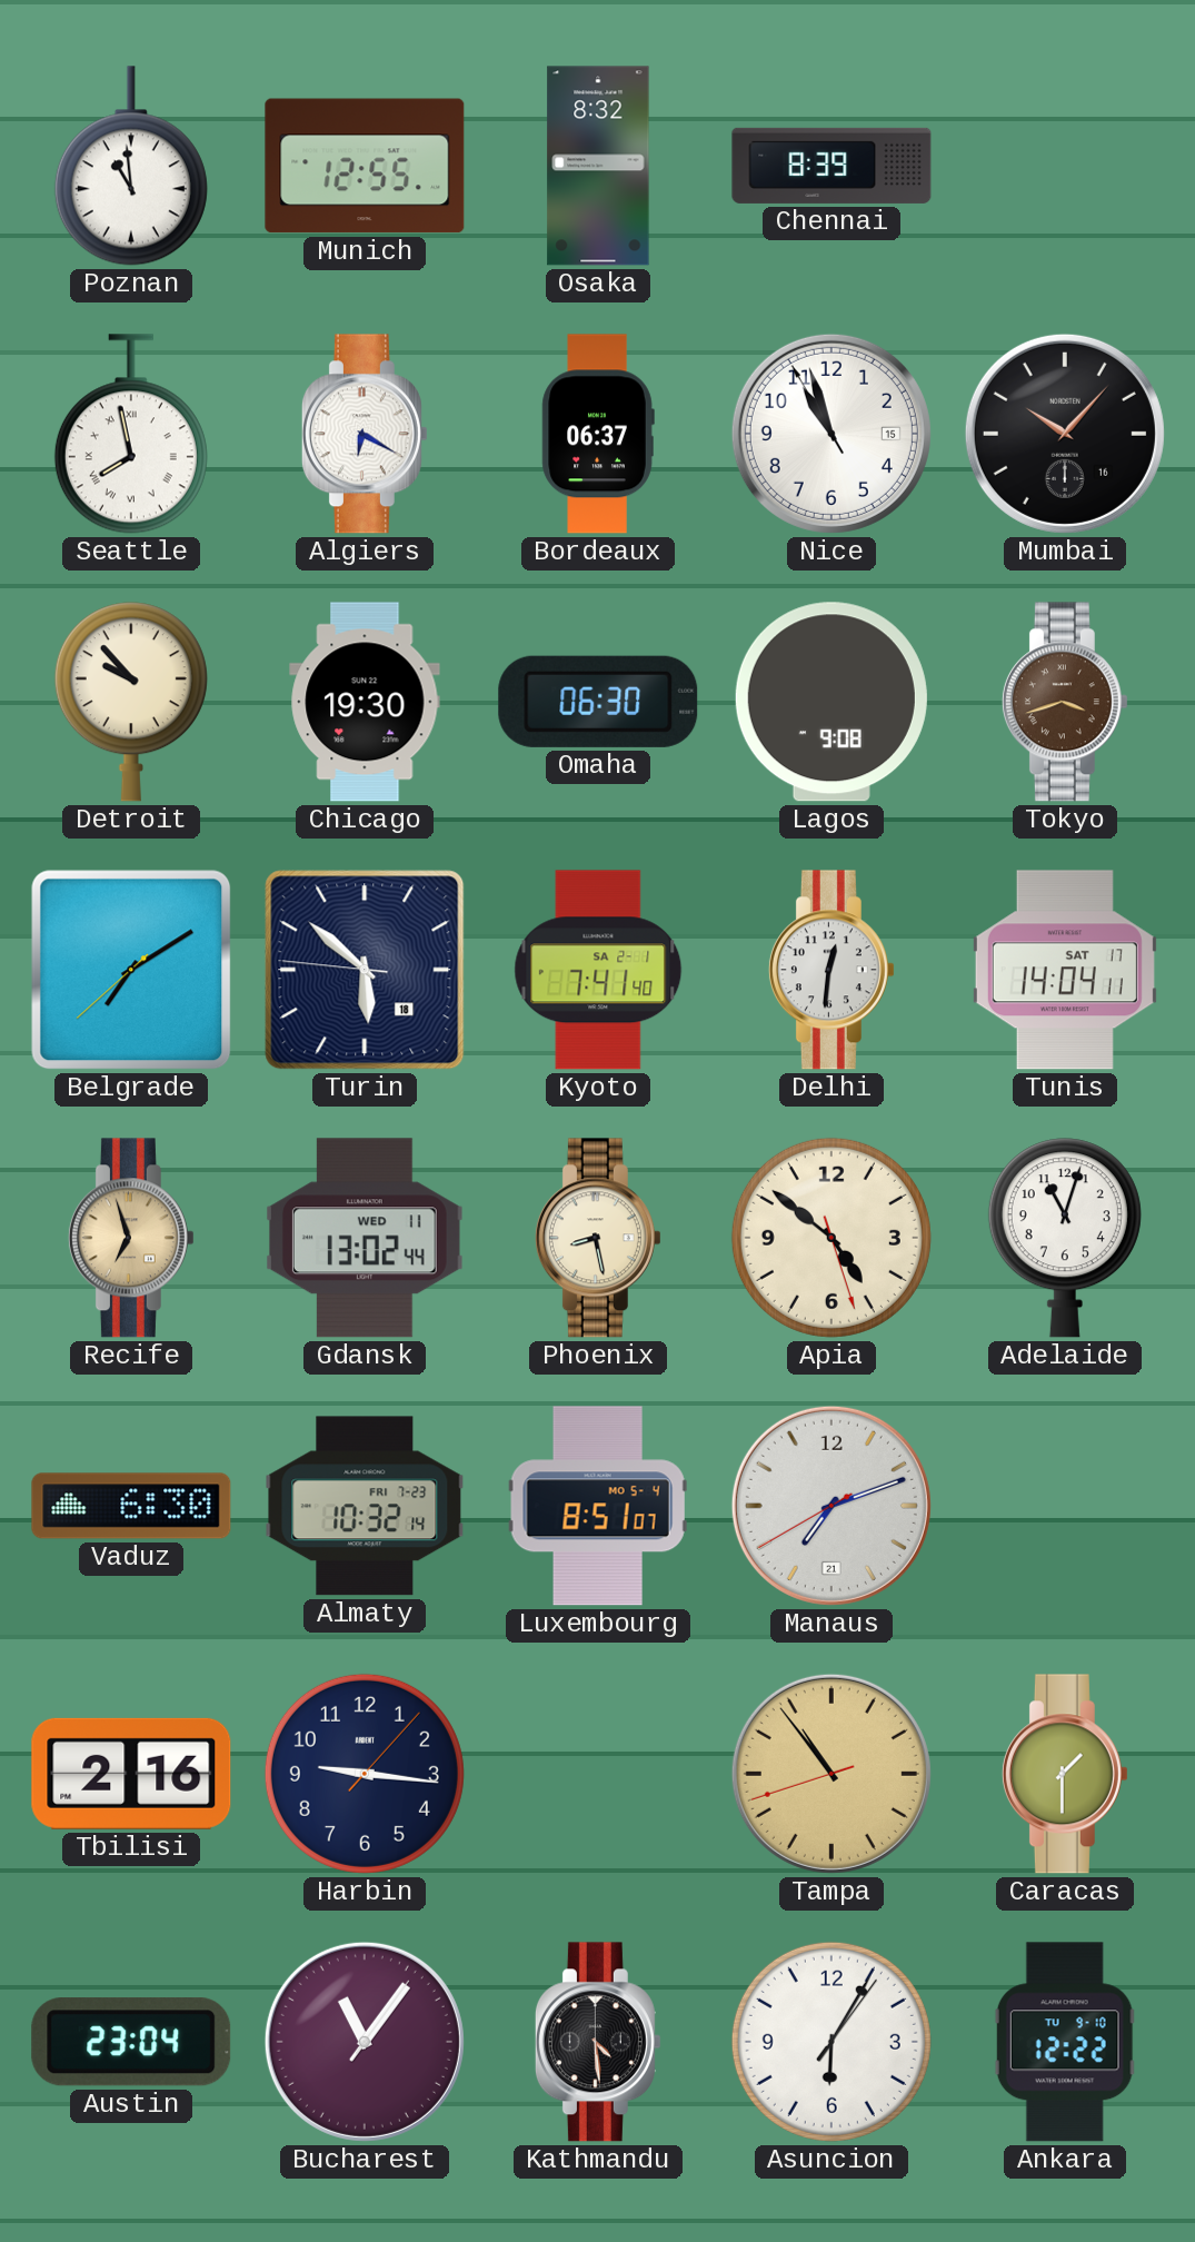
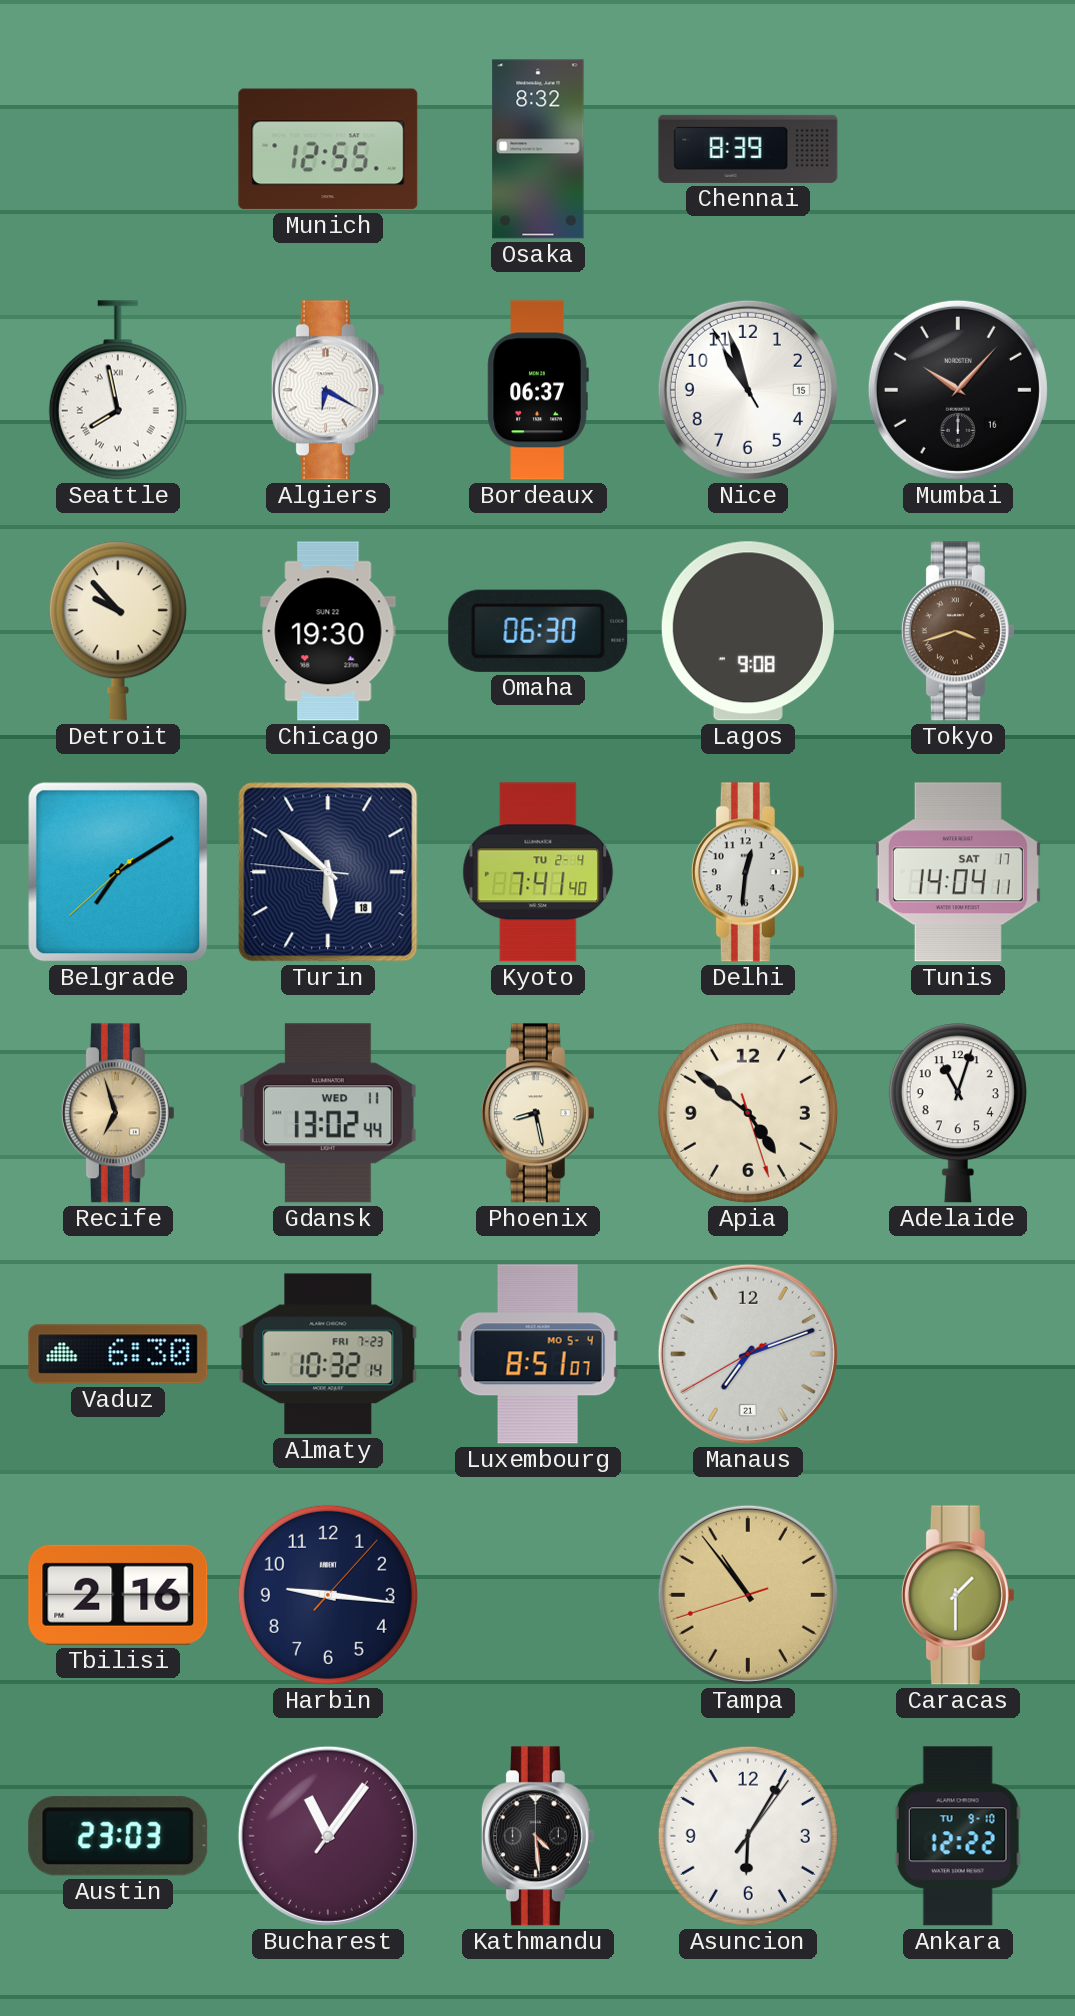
Poznan: 10:59 -> none
Kyoto date: SA 2-1 -> TU 2-4
Austin: 23:04 -> 23:03
